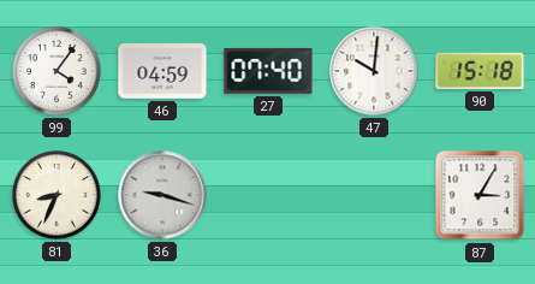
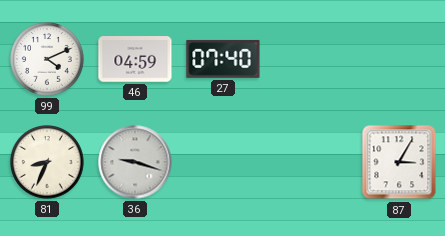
99: 4:06 -> 4:11
47: 10:01 -> none
90: 15:18 -> none
